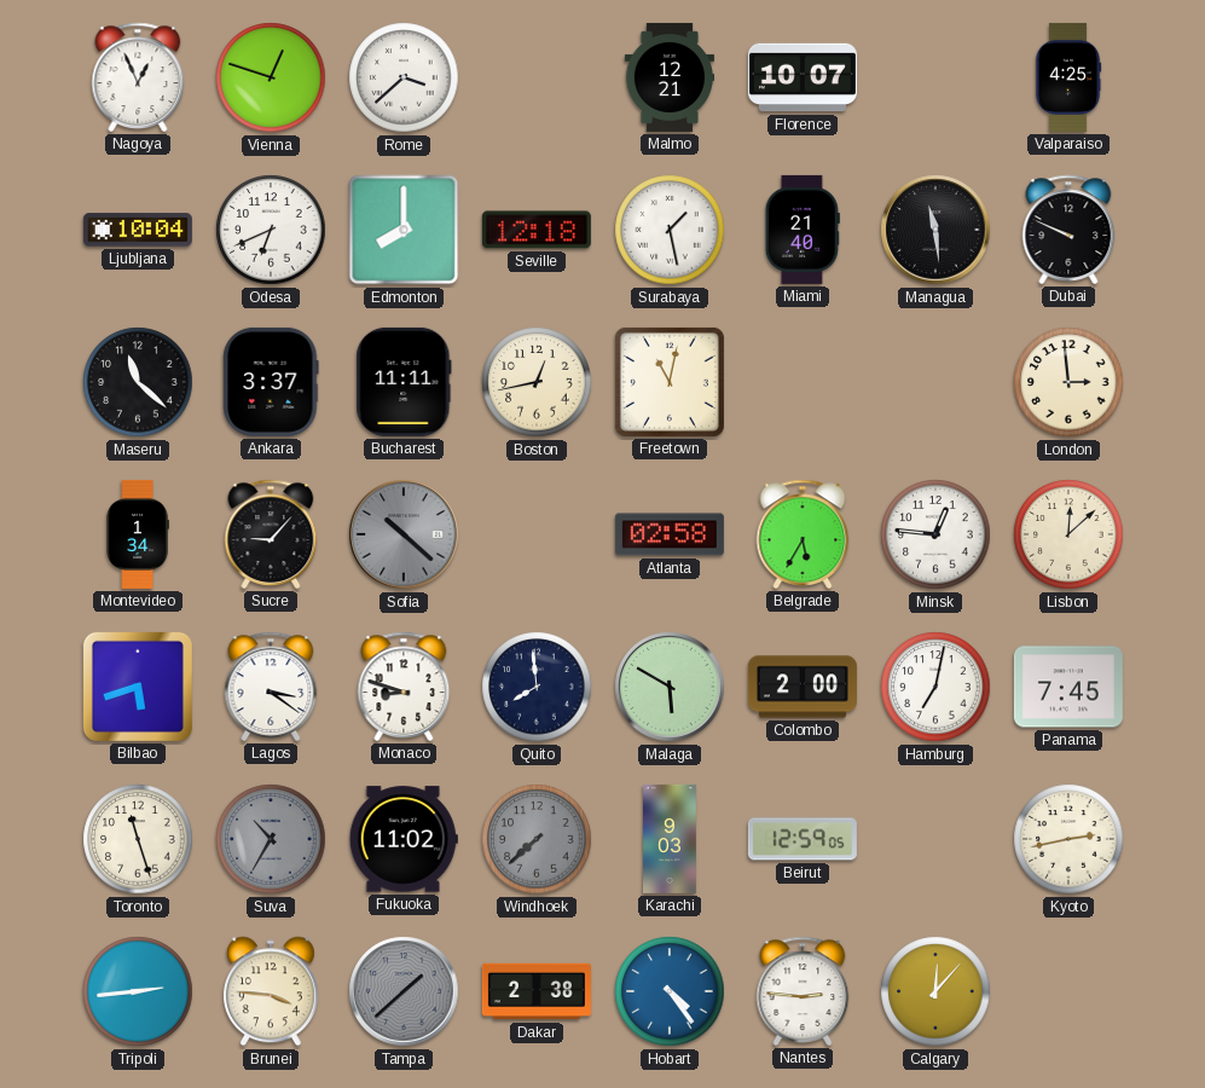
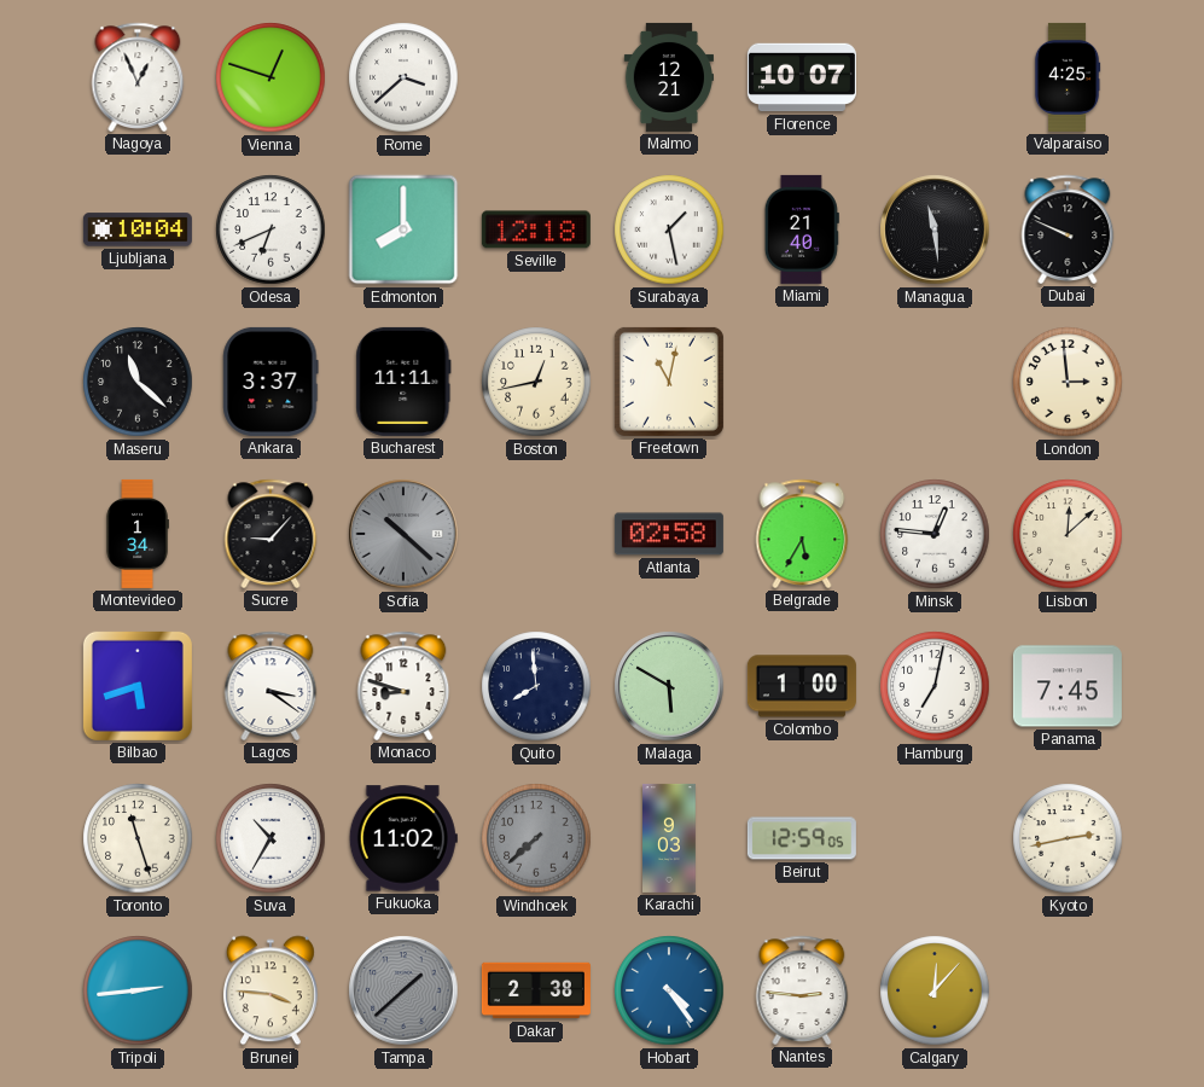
Colombo: 2:00 -> 1:00
Suva dial: grey -> white
